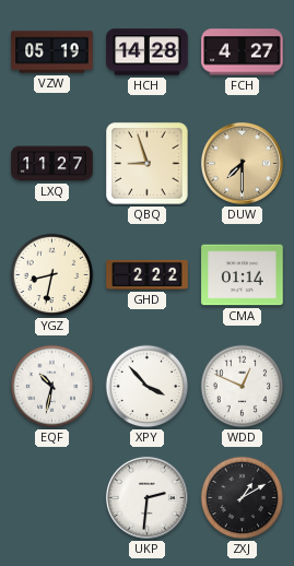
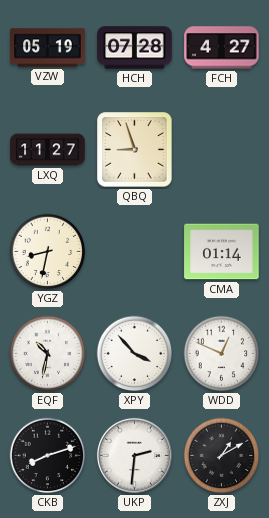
HCH: 14:28 -> 07:28
DUW: 7:30 -> none
GHD: 2:22 -> none
CKB: none -> 8:12
